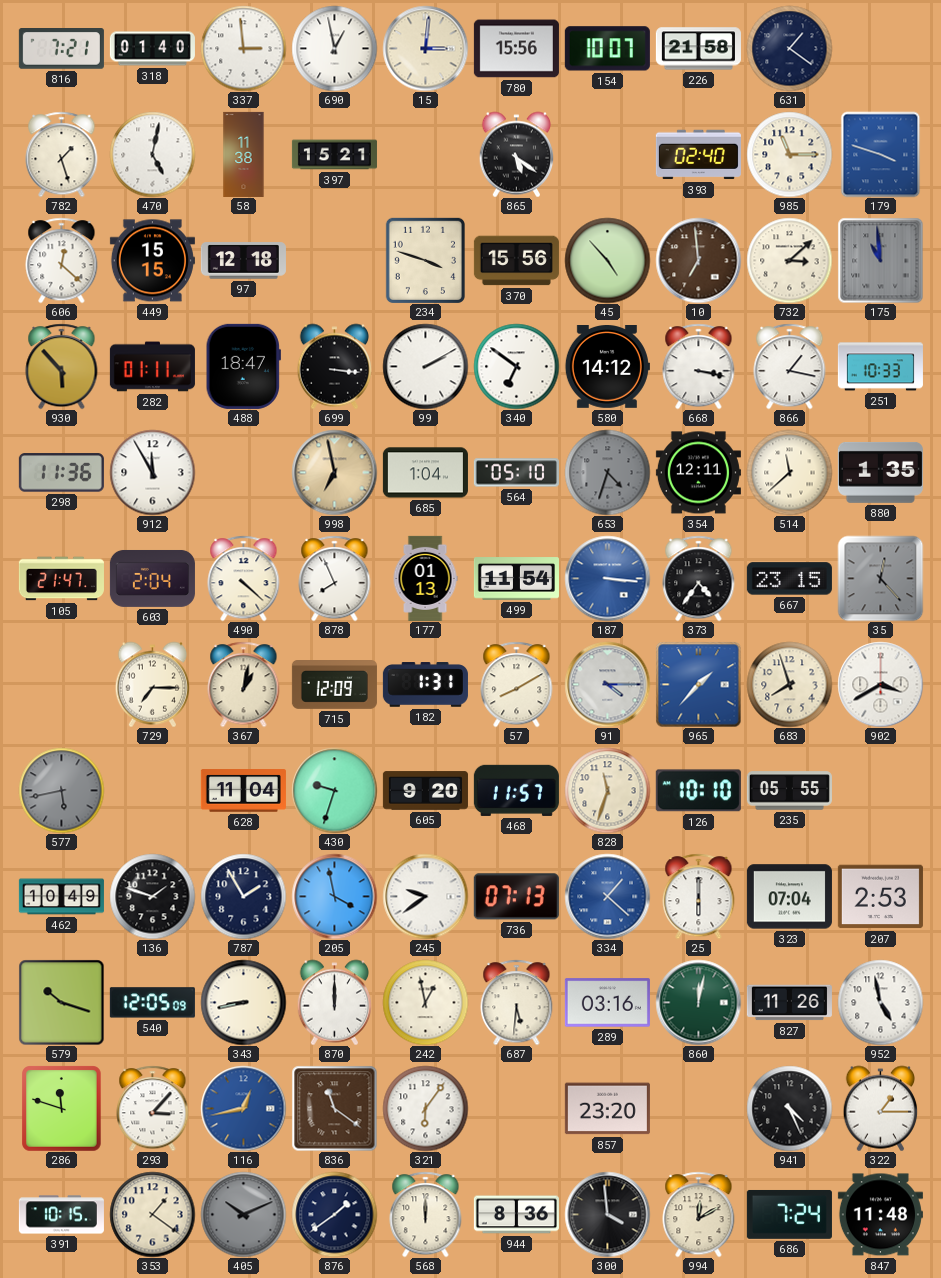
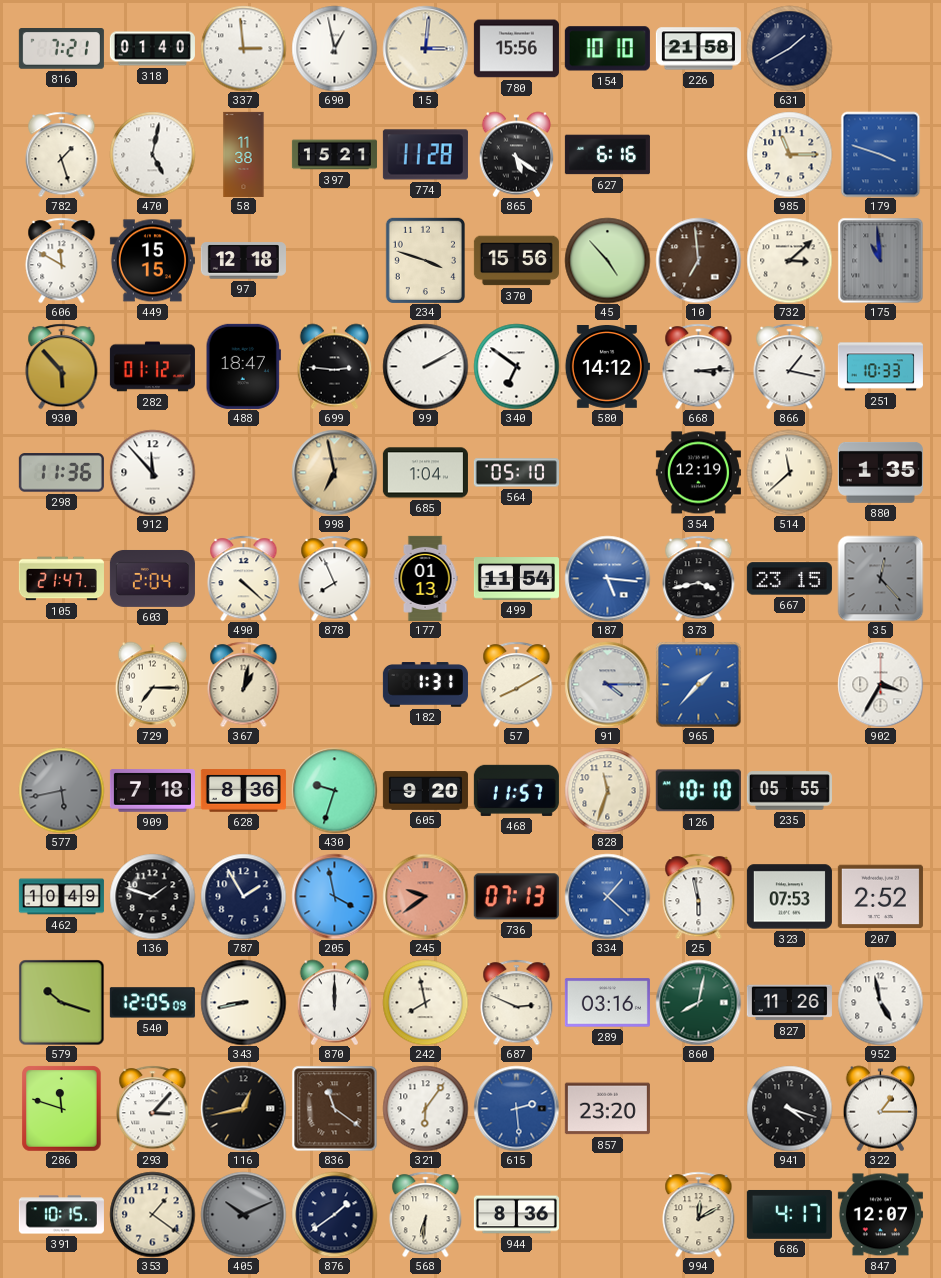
154: 10:07 -> 10:10
631: 1:21 -> 1:40
774: none -> 11:28
627: none -> 6:16
393: 02:40 -> none
606: 12:22 -> 11:50
282: 01:11 -> 01:12
699: 3:16 -> 2:46
668: 3:17 -> 3:14
912: 11:55 -> 11:53
653: 4:33 -> none
354: 12:11 -> 12:19
187: 3:16 -> 5:16
373: 4:36 -> 3:43
715: 12:09 -> none
683: 7:57 -> none
902: 3:40 -> 3:35
909: none -> 7:18
628: 11:04 -> 8:36
245 dial: white -> salmon
25: 6:00 -> 5:58
323: 07:04 -> 07:53
207: 2:53 -> 2:52
242: 12:58 -> 7:58
687: 5:31 -> 2:49
860: 12:02 -> 8:02
116 dial: blue -> black
615: none -> 2:29
941: 4:26 -> 4:18
568: 12:00 -> 6:31
300: 3:59 -> none
686: 7:24 -> 4:17
847: 11:48 -> 12:07
